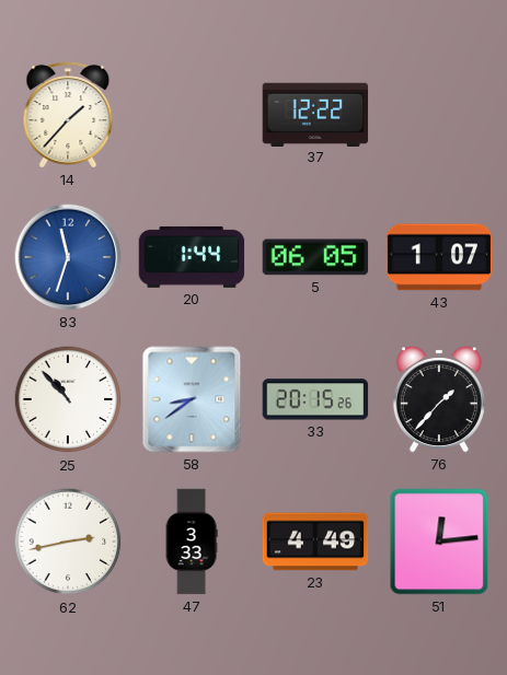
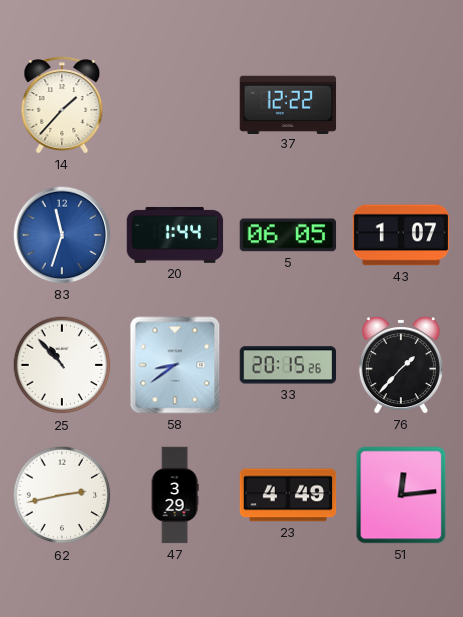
47: 3:33 -> 3:29
